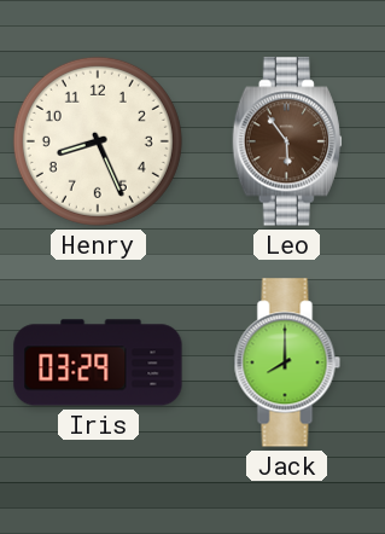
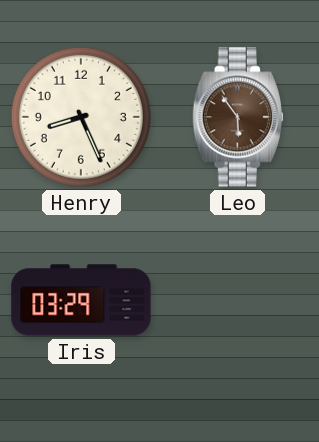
Jack: 8:00 -> none
